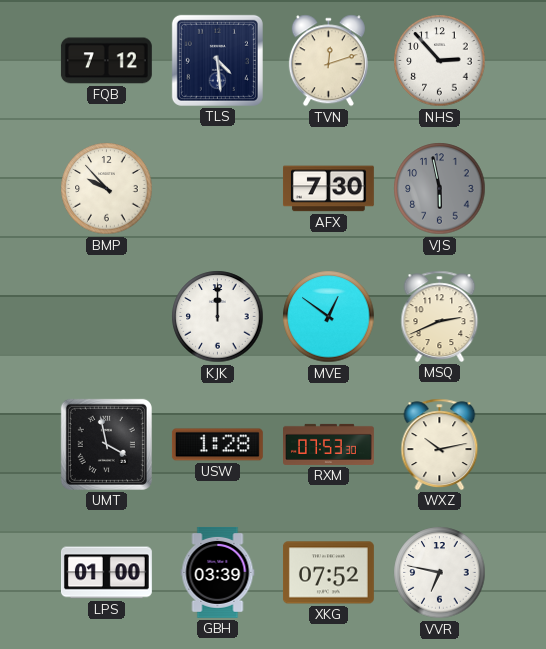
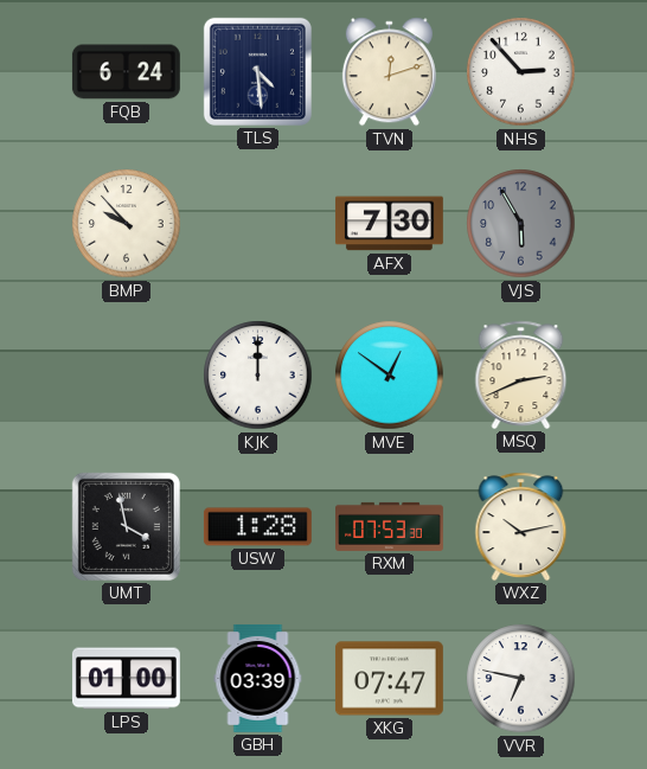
FQB: 7:12 -> 6:24
VJS: 5:58 -> 5:55
XKG: 07:52 -> 07:47
